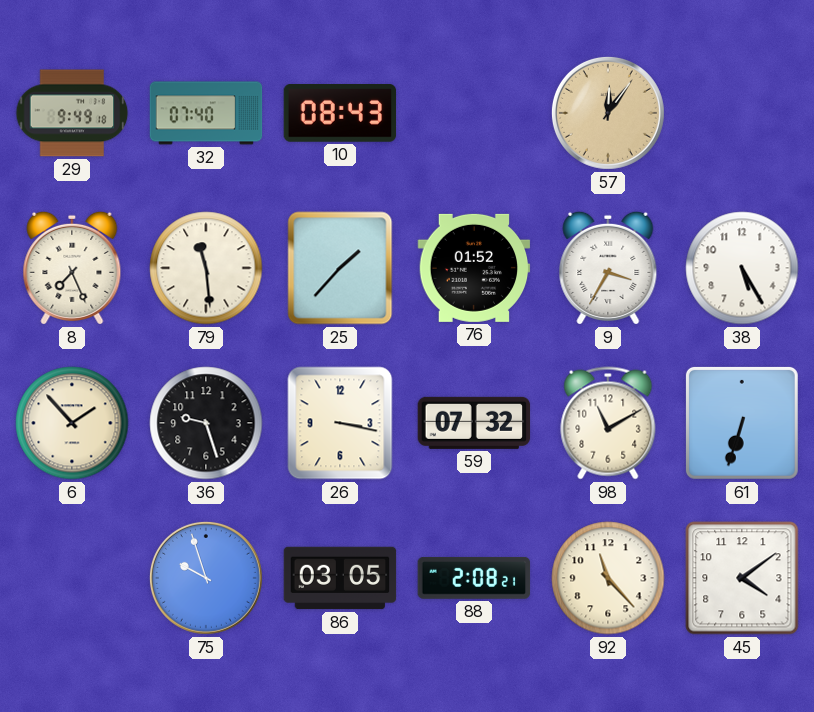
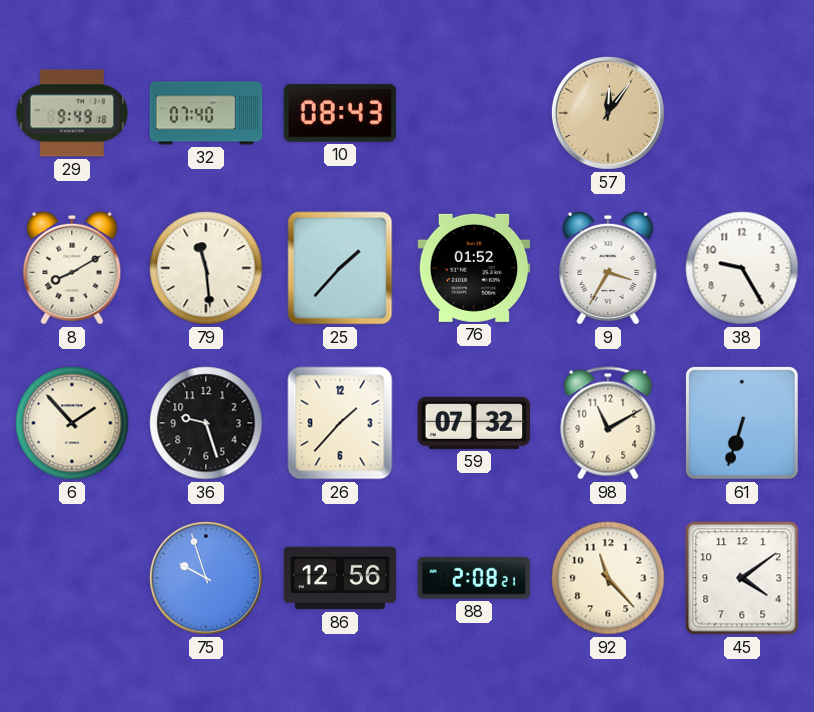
8: 7:26 -> 8:10
38: 5:25 -> 9:25
26: 3:17 -> 1:37
86: 03:05 -> 12:56
